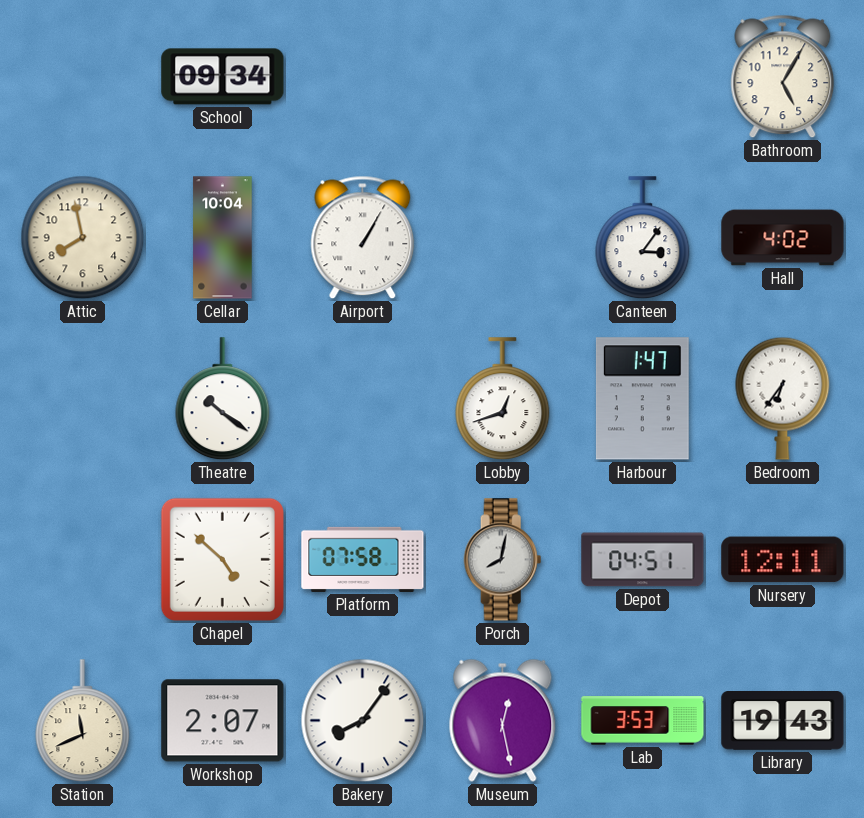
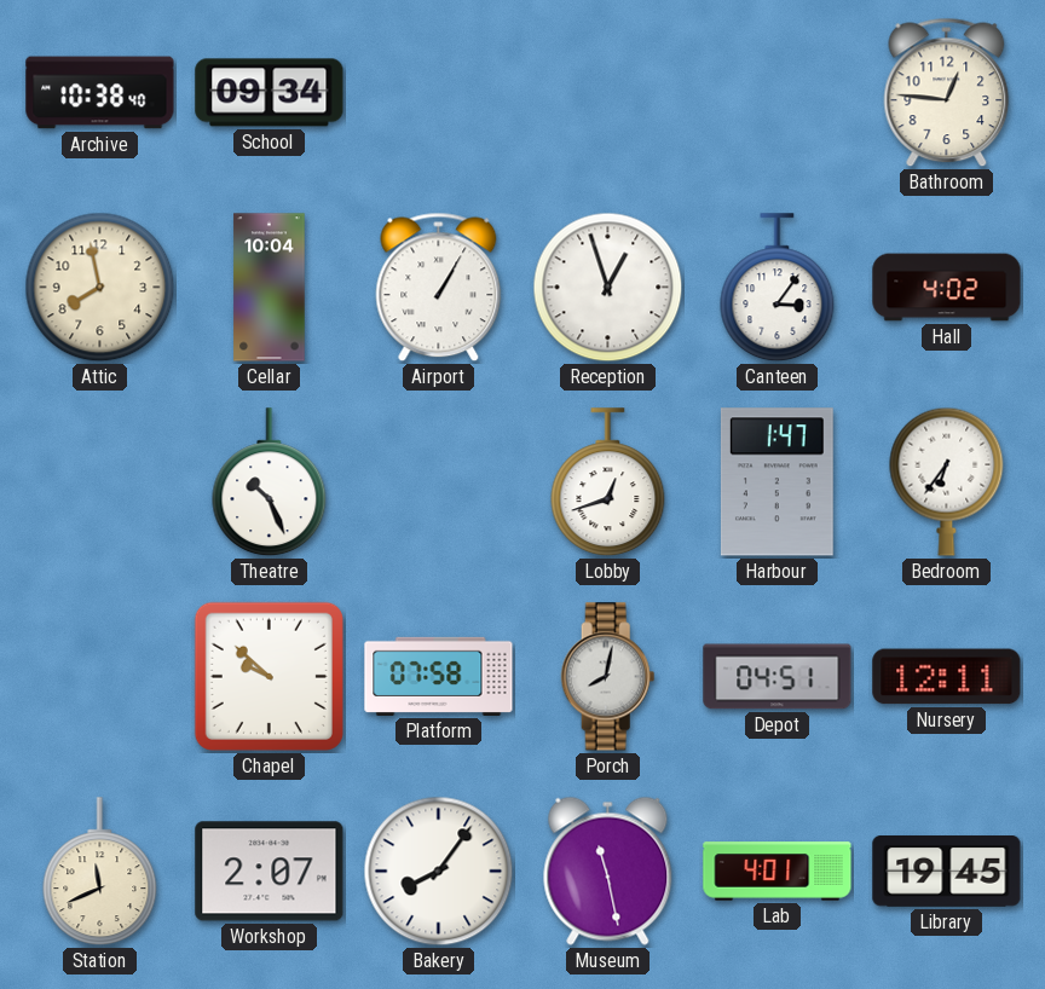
Archive: none -> 10:38
Bathroom: 5:05 -> 12:46
Reception: none -> 12:57
Theatre: 10:21 -> 10:26
Chapel: 4:52 -> 9:52
Museum: 12:28 -> 11:28
Lab: 3:53 -> 4:01
Library: 19:43 -> 19:45
